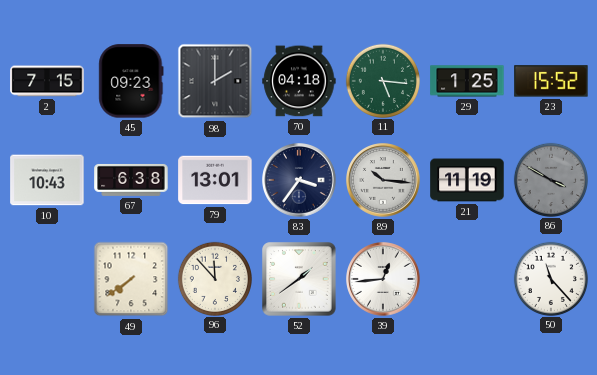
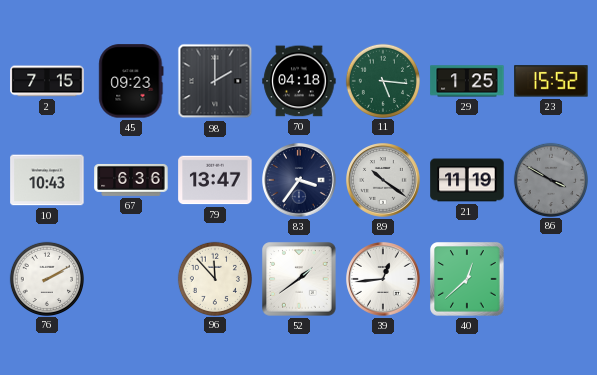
67: 6:38 -> 6:36
79: 13:01 -> 13:47
89: 10:16 -> 10:21
76: none -> 2:10
49: 7:39 -> none
40: none -> 12:38
50: 11:23 -> none
